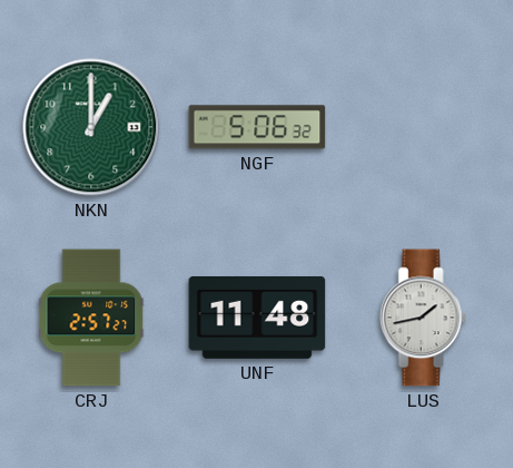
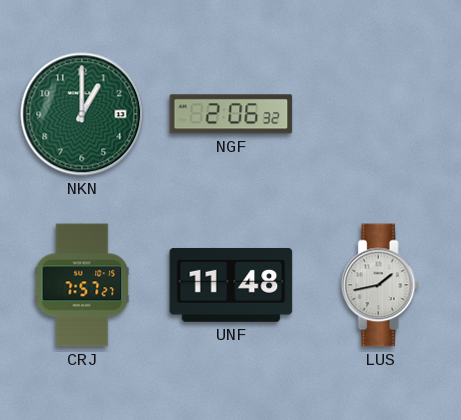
NGF: 5:06 -> 2:06
CRJ: 2:57 -> 7:57
